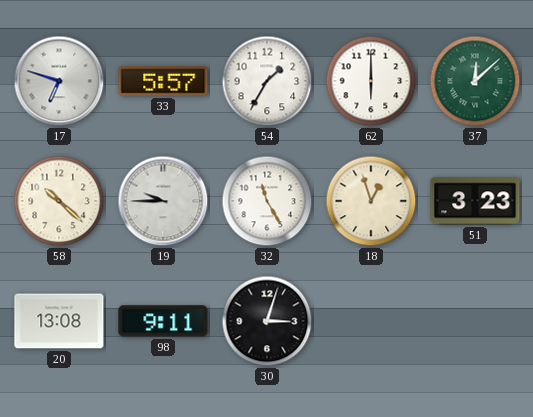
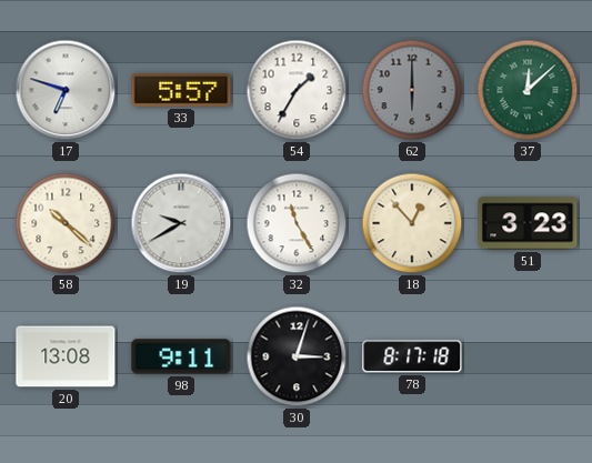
62 dial: white -> grey
19: 9:45 -> 9:40
18: 12:57 -> 12:53
78: none -> 8:17
